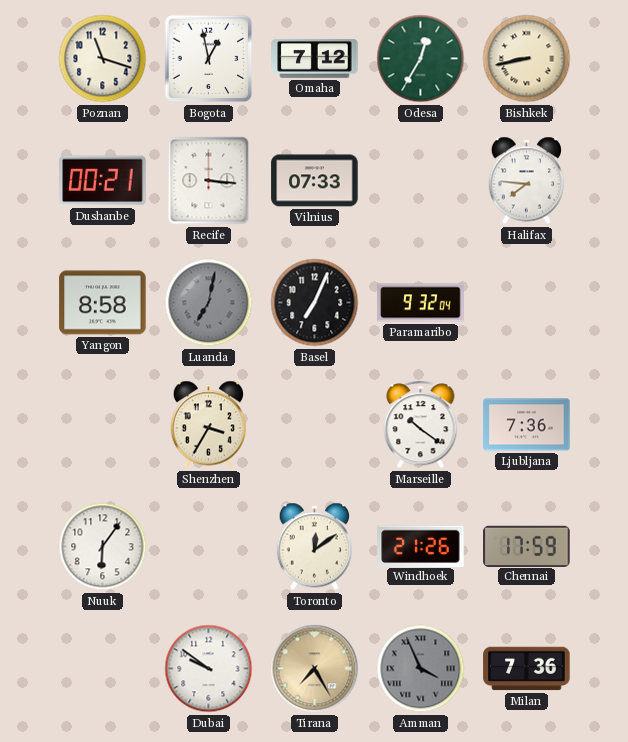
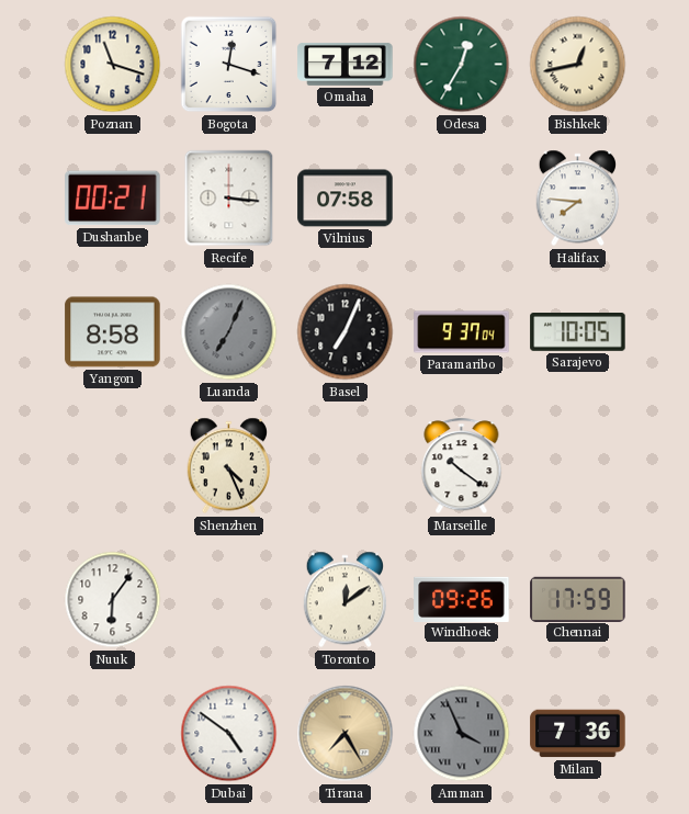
Bogota: 12:58 -> 12:18
Bishkek: 8:43 -> 12:43
Vilnius: 07:33 -> 07:58
Luanda: 7:02 -> 7:04
Paramaribo: 9:32 -> 9:37
Sarajevo: none -> 10:05
Shenzhen: 3:35 -> 4:26
Ljubljana: 7:36 -> none
Windhoek: 21:26 -> 09:26
Dubai: 9:51 -> 4:51
